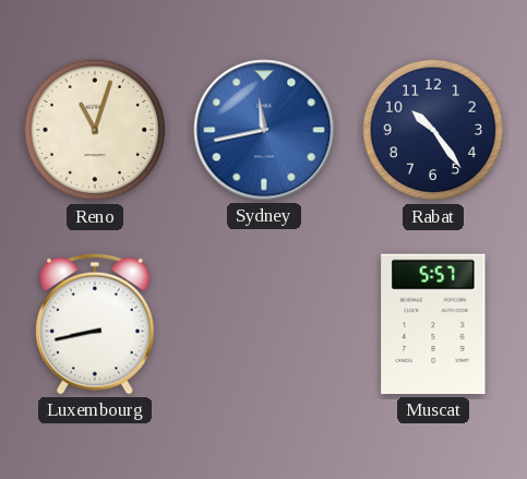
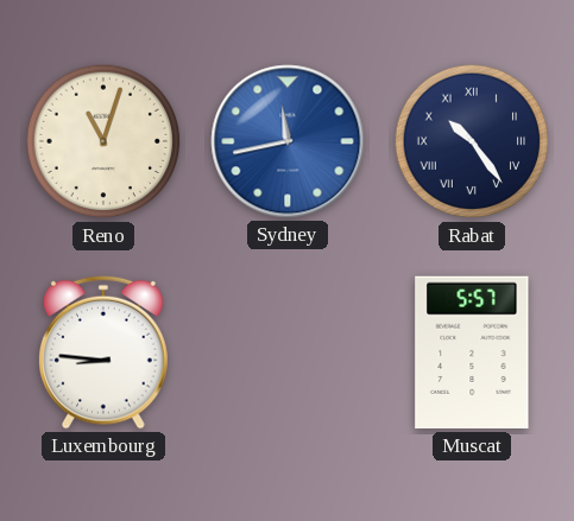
Rabat numerals: Arabic -> Roman
Luxembourg: 8:43 -> 8:46
